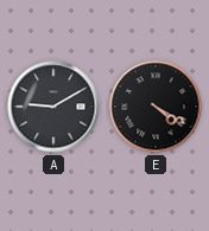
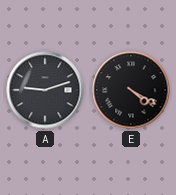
A: 9:10 -> 9:12
